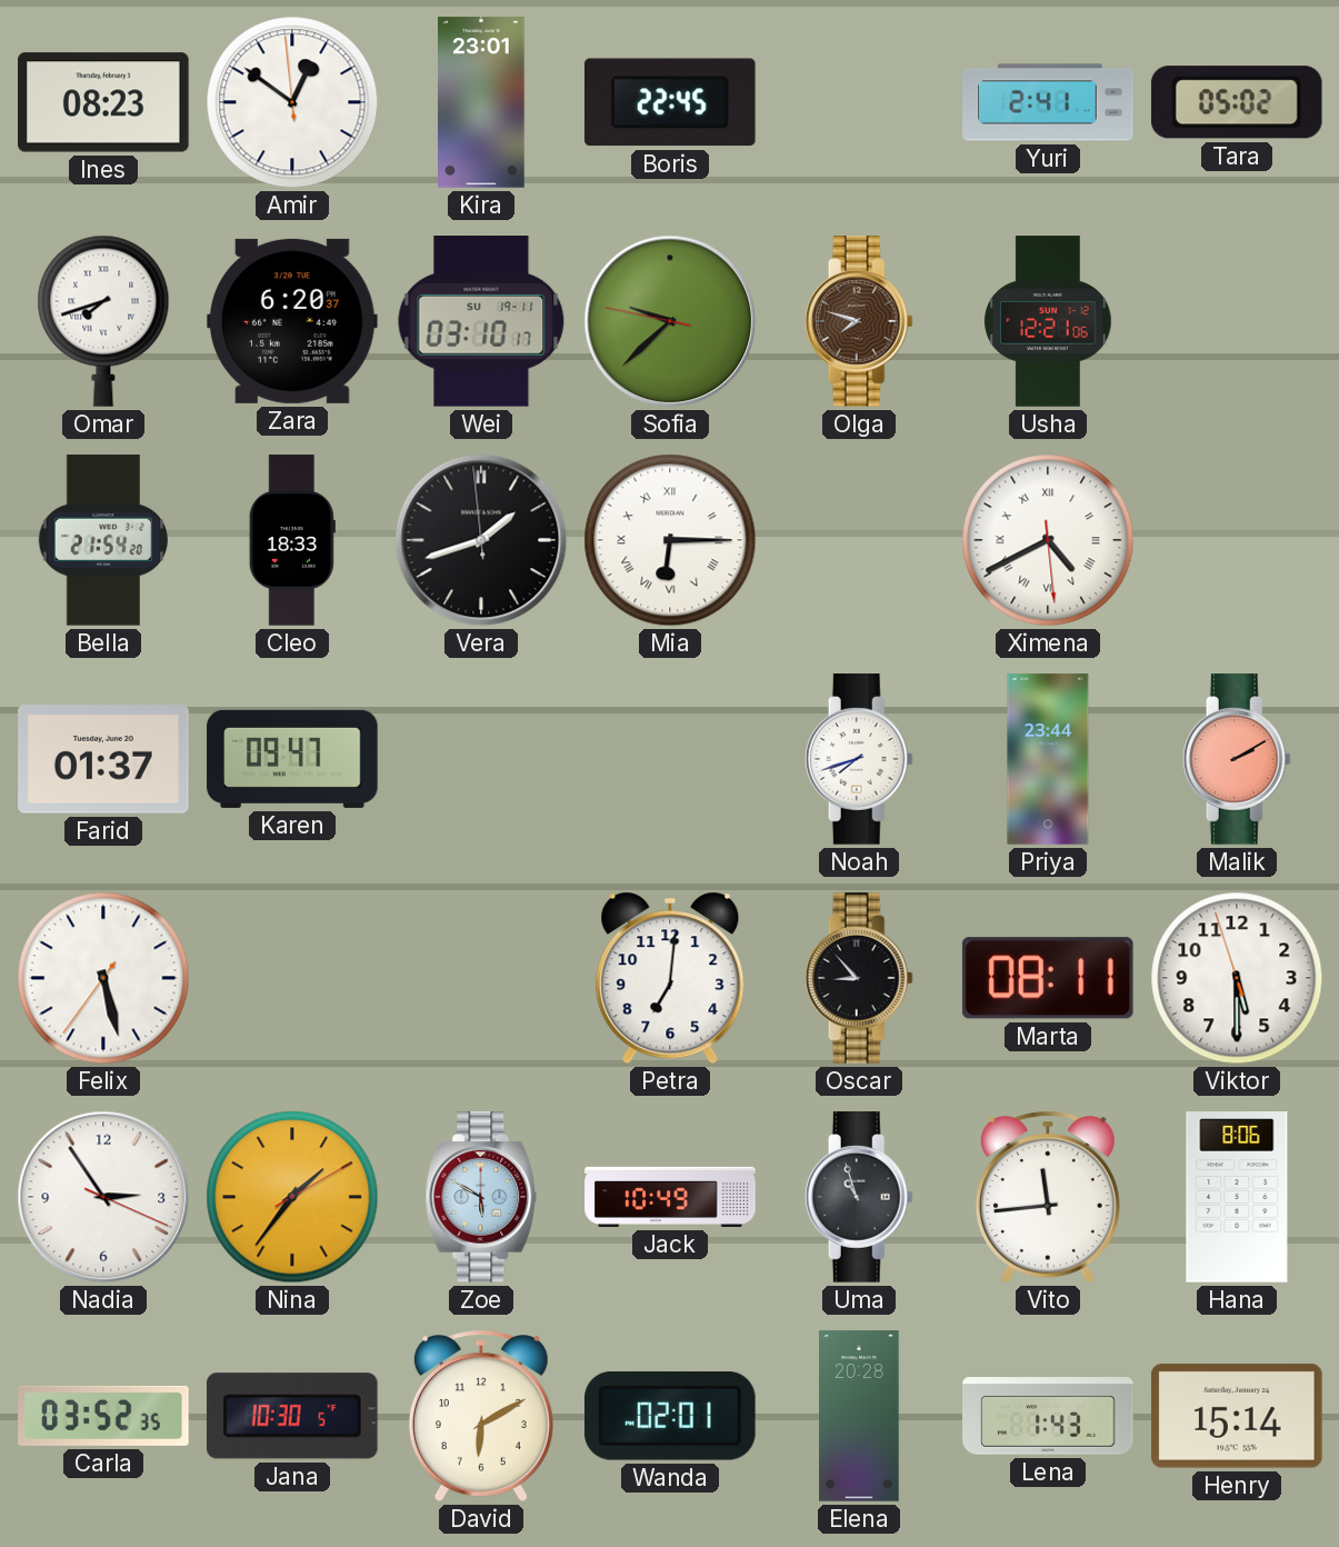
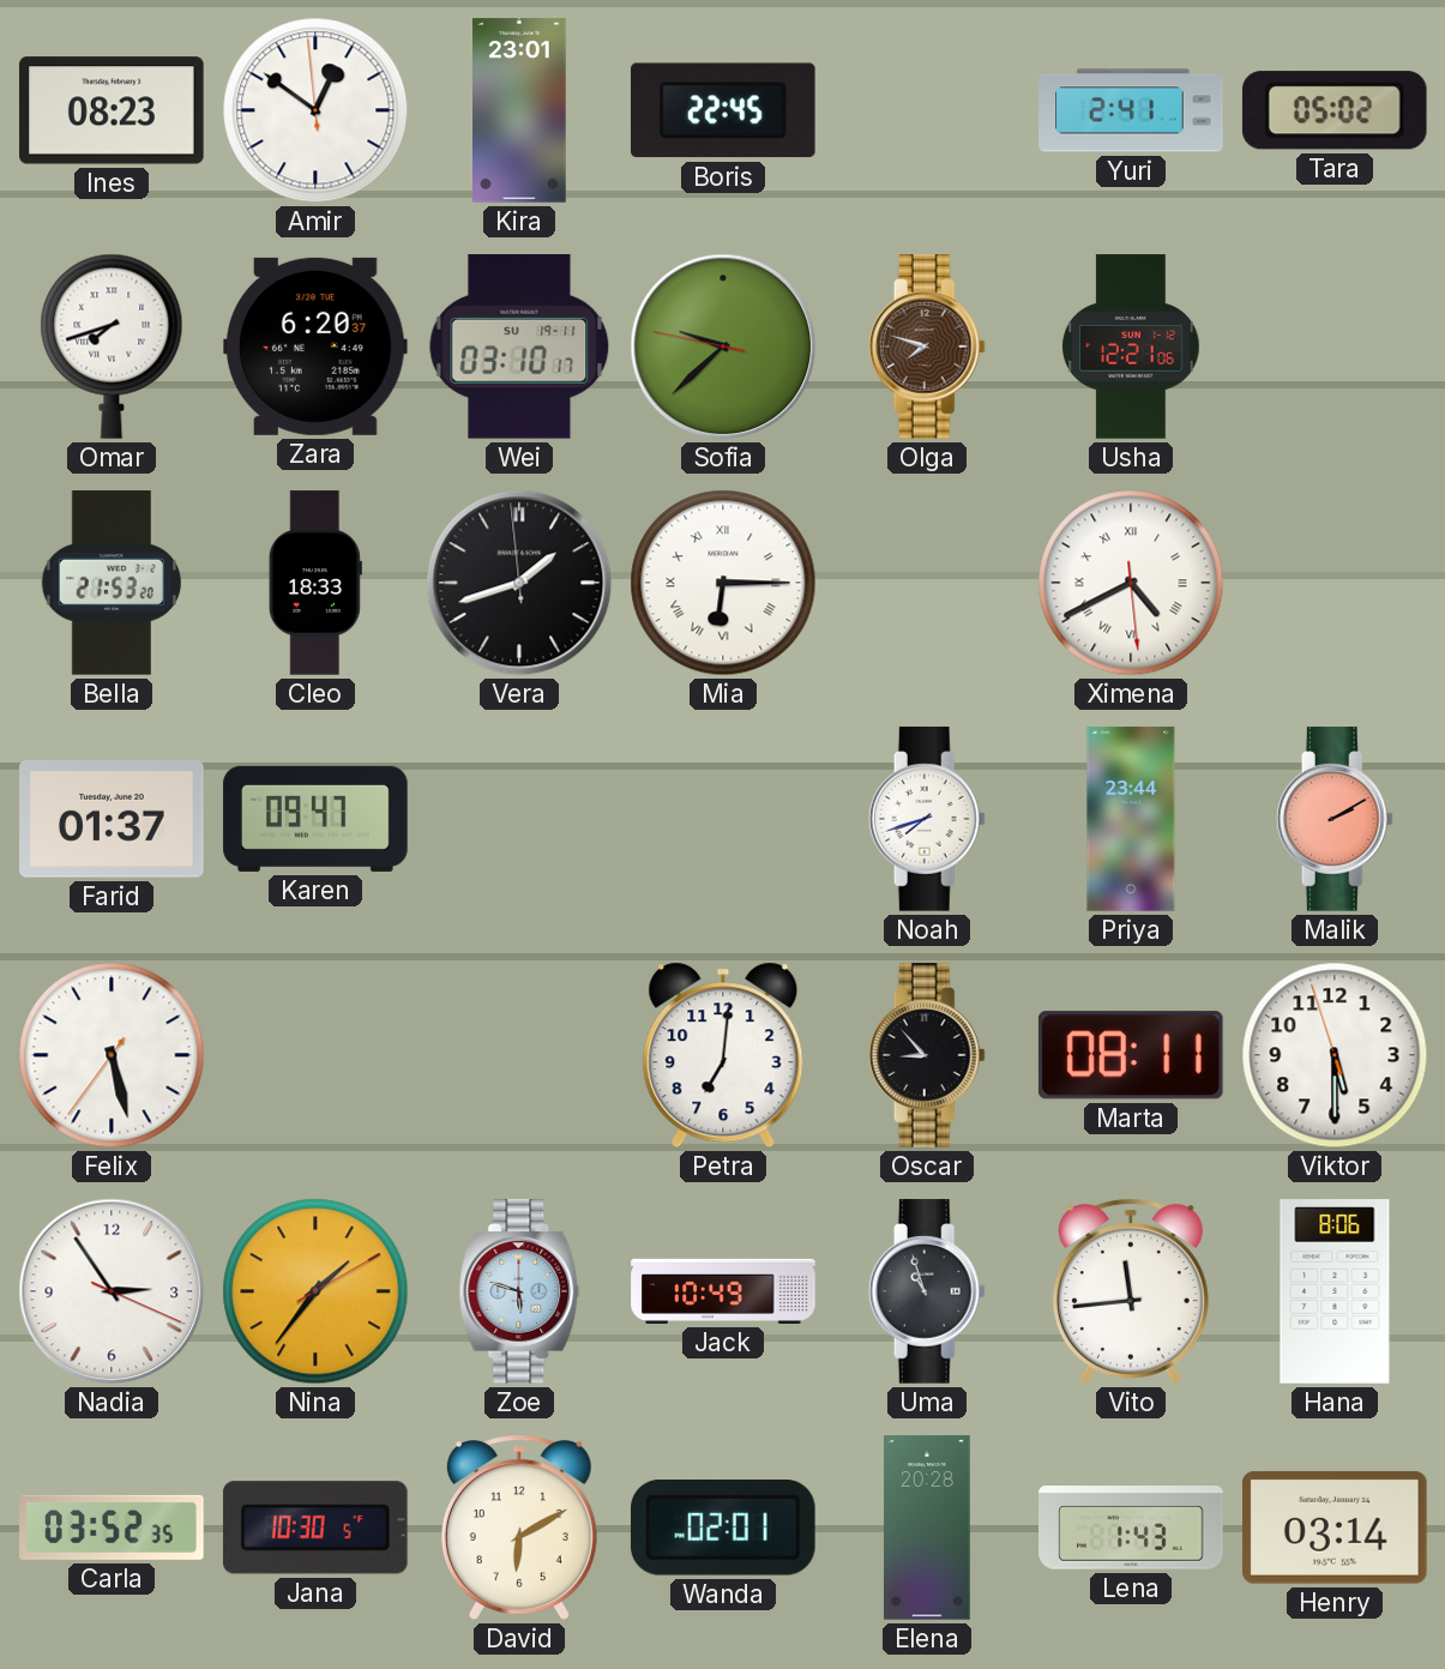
Bella: 21:54 -> 21:53
Zoe: 5:50 -> 5:48
Henry: 15:14 -> 03:14
